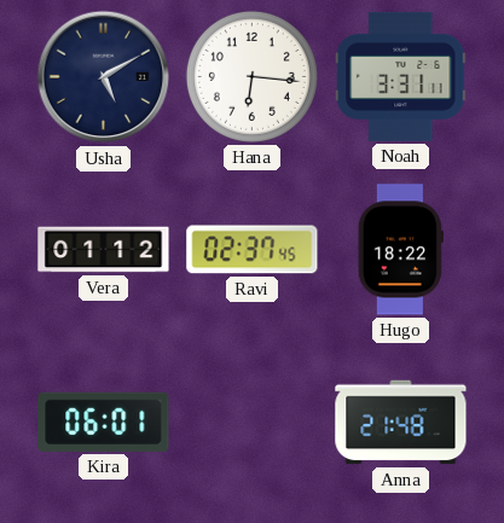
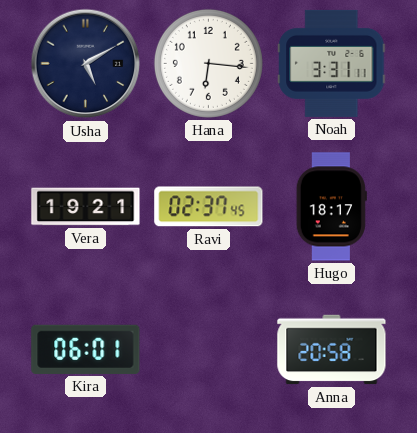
Vera: 01:12 -> 19:21
Hugo: 18:22 -> 18:17
Anna: 21:48 -> 20:58
